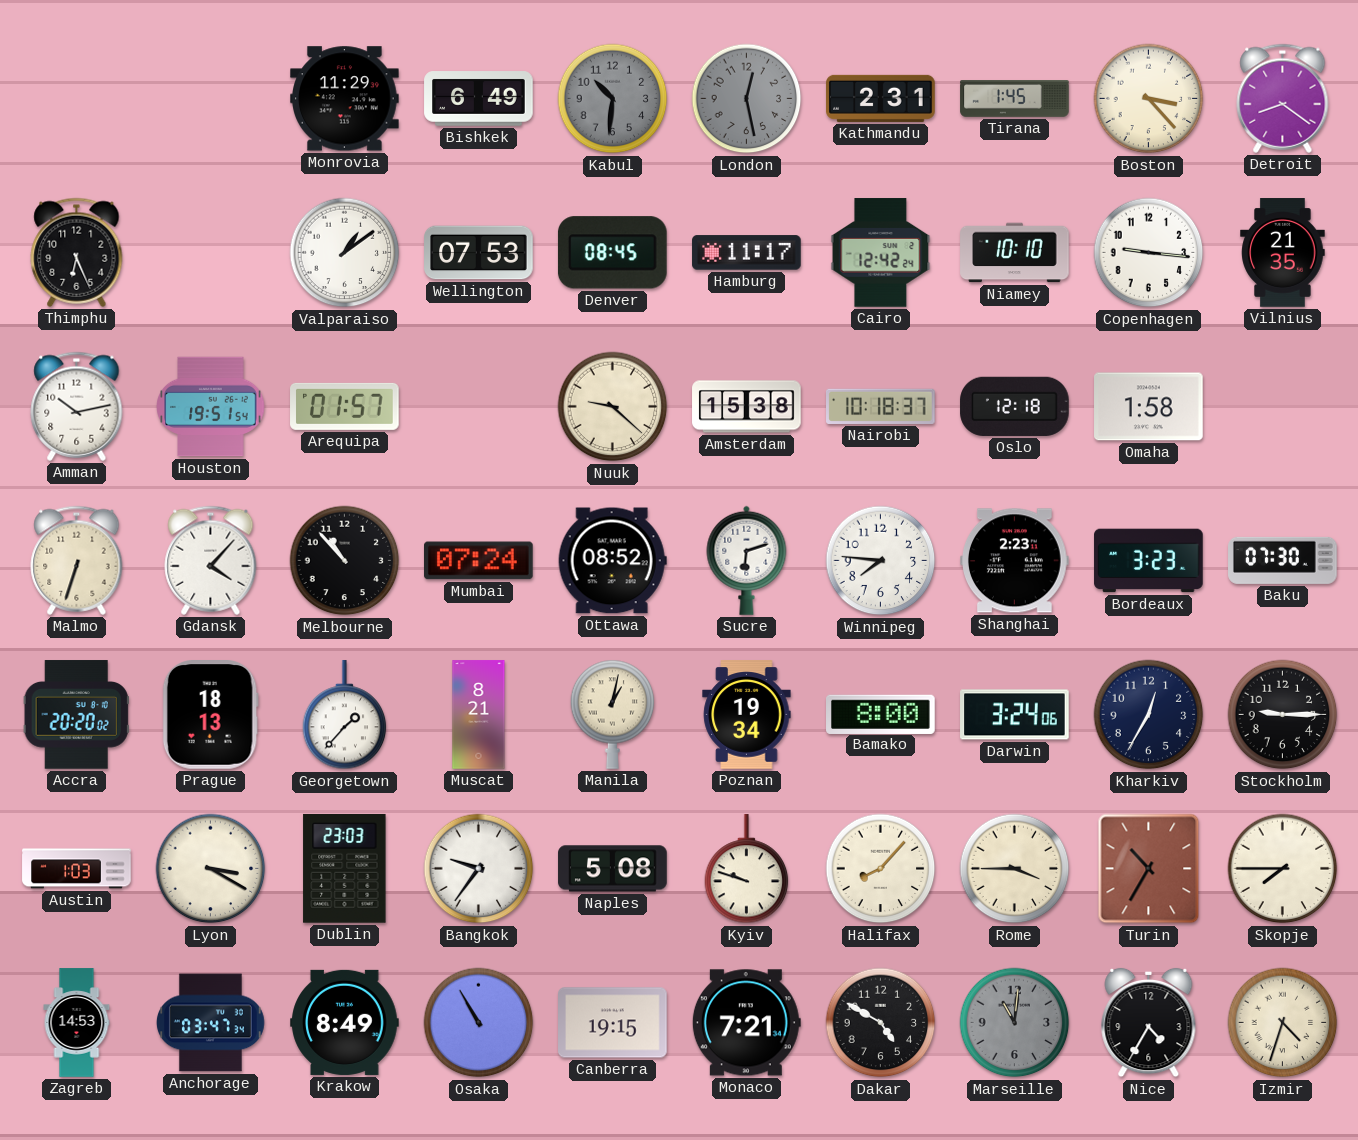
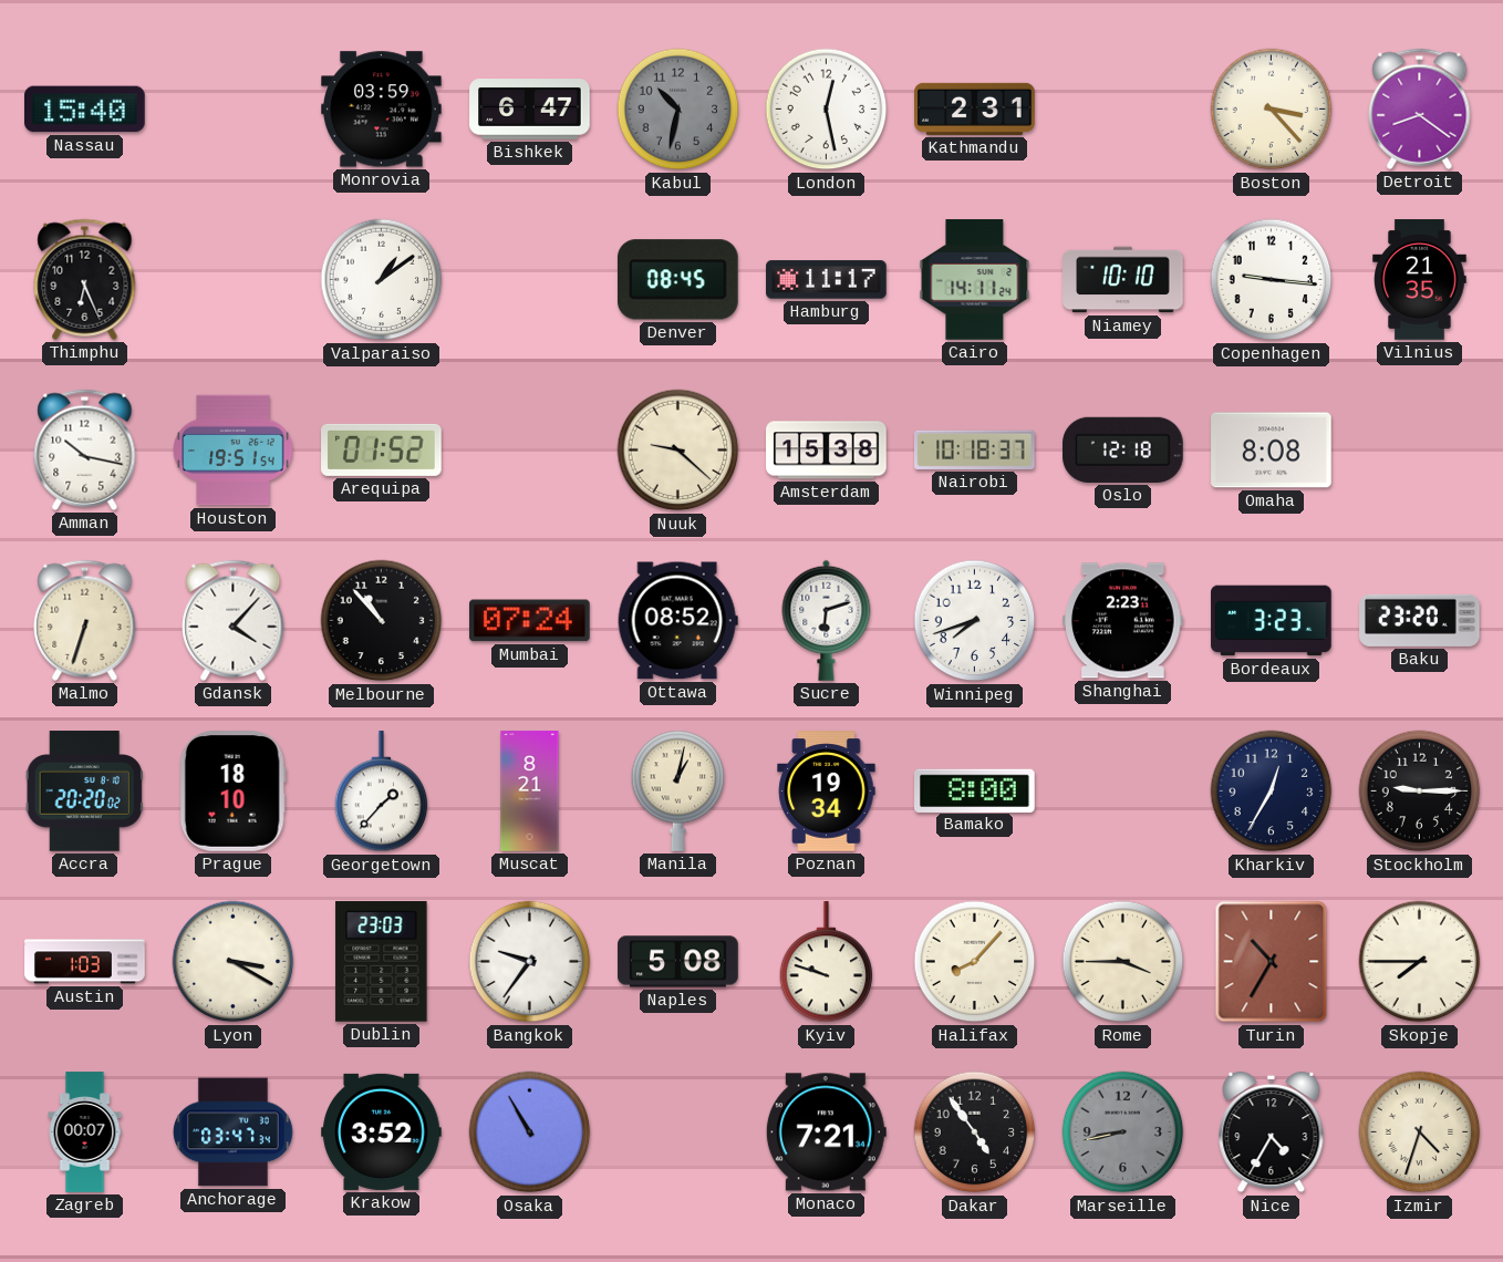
Nassau: none -> 15:40
Monrovia: 11:29 -> 03:59
Bishkek: 6:49 -> 6:47
Kabul: 10:31 -> 10:32
London dial: grey -> white
Tirana: 1:45 -> none
Wellington: 07:53 -> none
Cairo: 12:42 -> 14:11
Amman: 10:13 -> 10:17
Arequipa: 01:57 -> 01:52
Omaha: 1:58 -> 8:08
Winnipeg: 7:46 -> 7:42
Baku: 07:30 -> 23:20
Prague: 18:13 -> 18:10
Darwin: 3:24 -> none
Zagreb: 14:53 -> 00:07
Krakow: 8:49 -> 3:52
Canberra: 19:15 -> none
Dakar: 4:50 -> 4:54
Marseille: 11:01 -> 8:43
